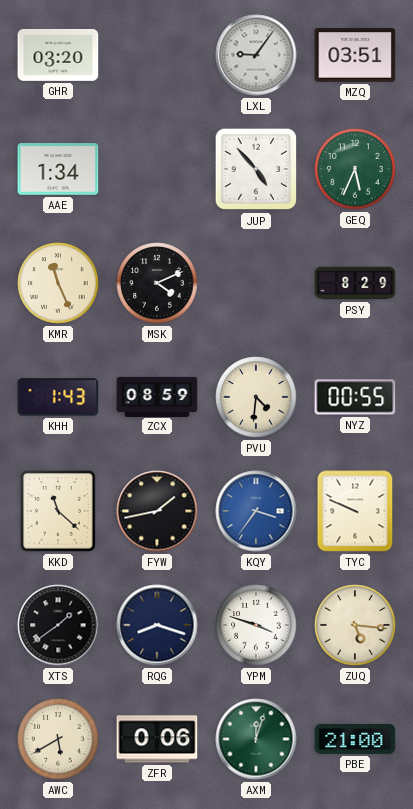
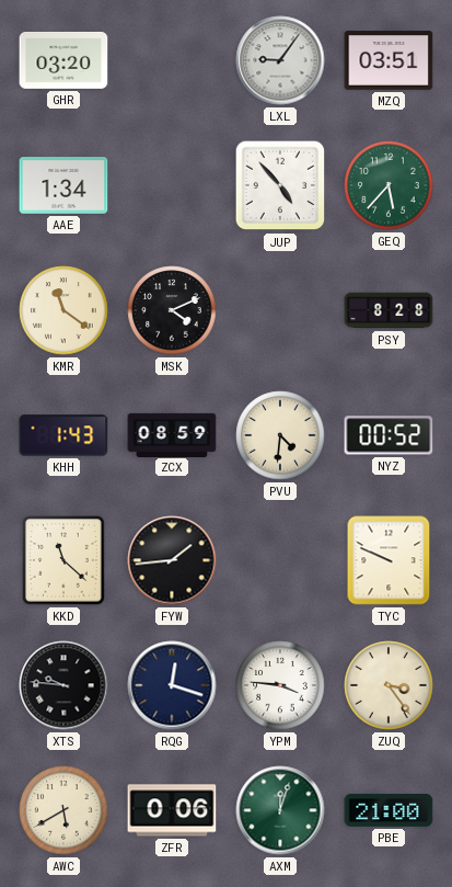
GEQ: 5:34 -> 5:37
KMR: 11:26 -> 11:21
PSY: 8:29 -> 8:28
NYZ: 00:55 -> 00:52
FYW: 1:43 -> 1:44
KQY: 3:36 -> none
XTS: 1:39 -> 9:46
RQG: 8:18 -> 12:18
YPM: 3:48 -> 3:46
ZUQ: 5:16 -> 3:24
